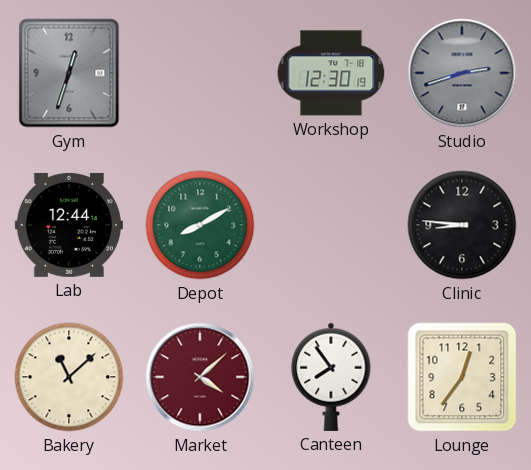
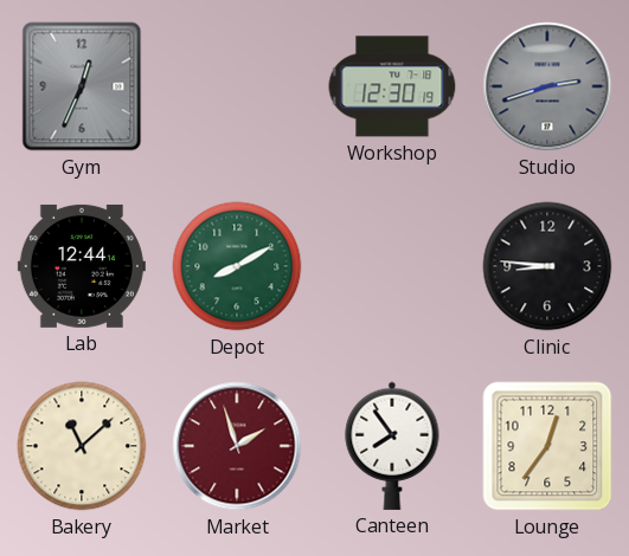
Gym: 12:33 -> 12:34
Market: 4:08 -> 1:57
